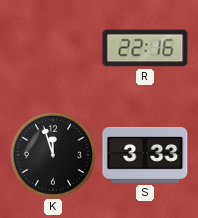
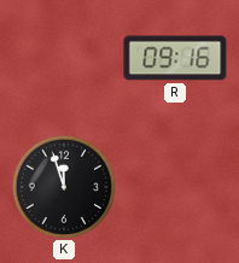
R: 22:16 -> 09:16
S: 3:33 -> none
